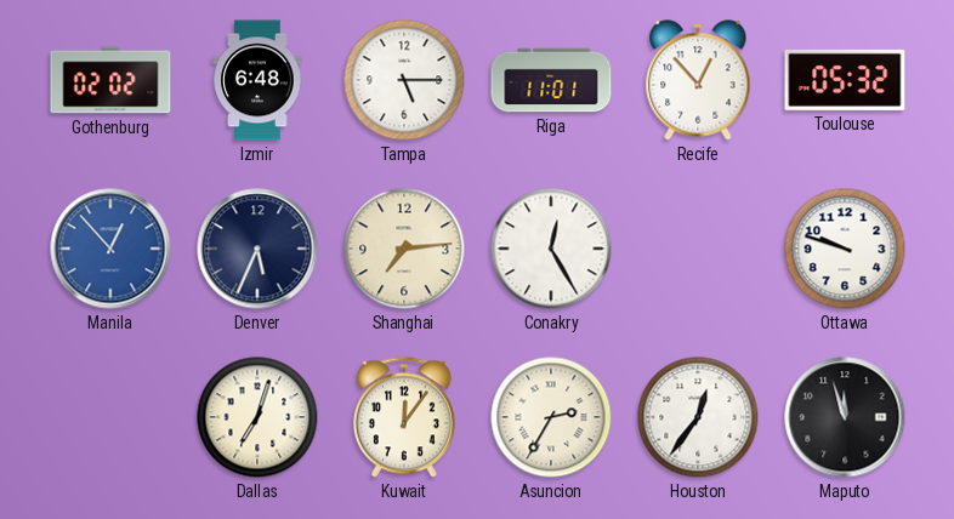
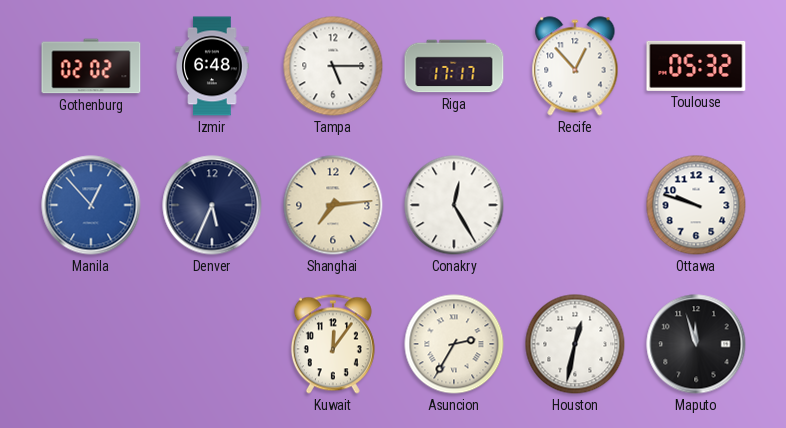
Riga: 11:01 -> 17:17
Dallas: 7:03 -> none
Houston: 12:36 -> 12:32
